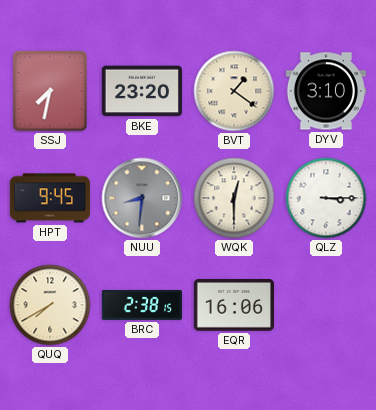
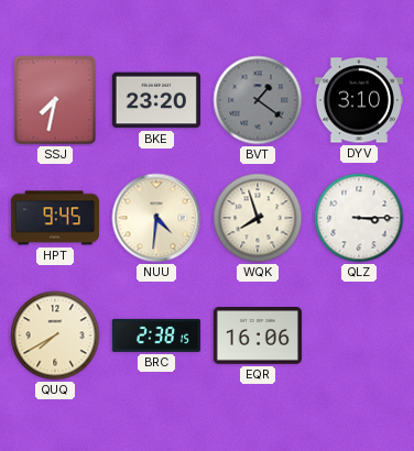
BVT dial: cream -> grey
NUU: 8:31 -> 4:31
NUU dial: grey -> cream
WQK: 12:30 -> 7:57
